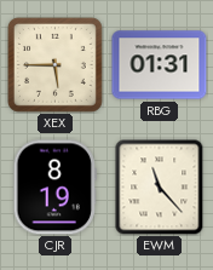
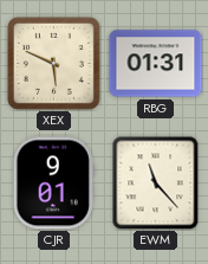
XEX: 5:45 -> 5:49
CJR: 8:19 -> 9:01
